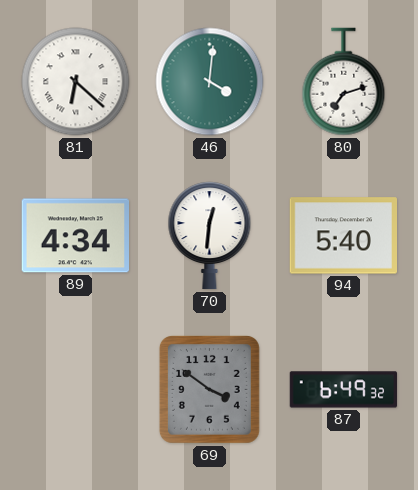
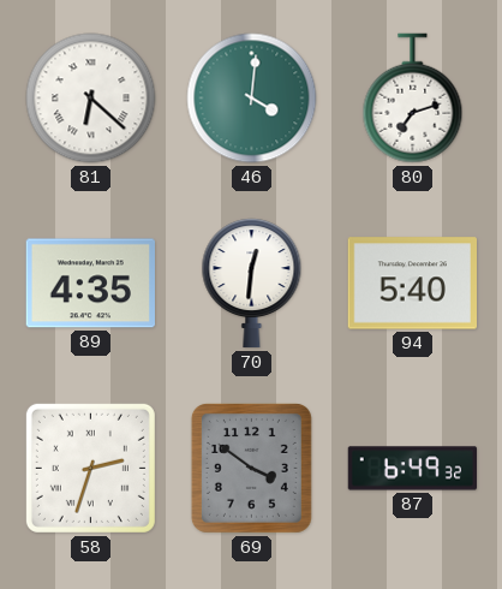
89: 4:34 -> 4:35
58: none -> 2:33
